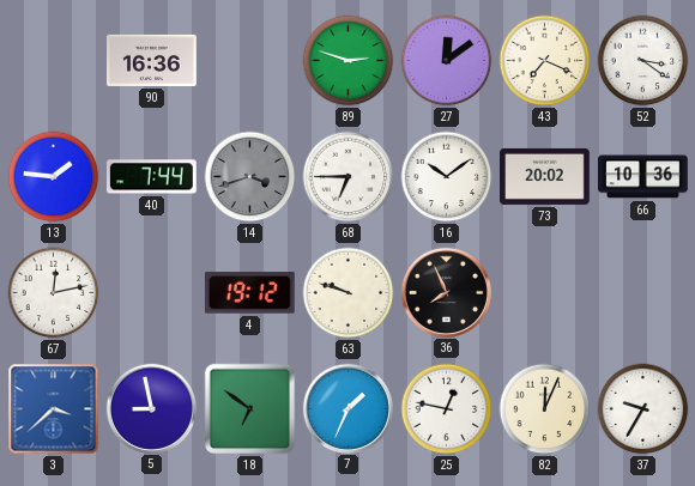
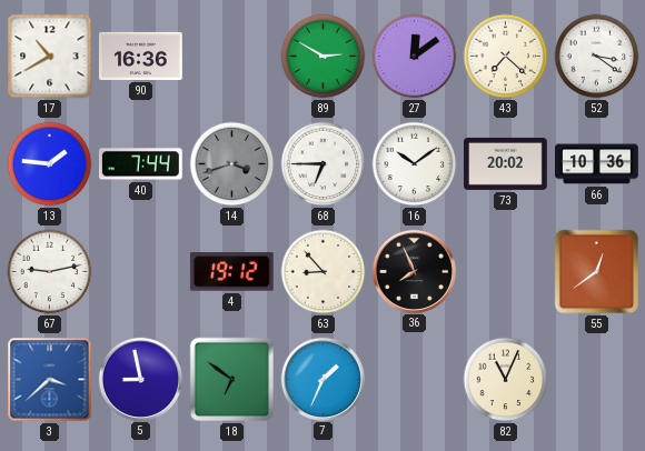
17: none -> 10:40
89: 2:48 -> 2:50
43: 7:19 -> 7:22
67: 12:13 -> 9:13
63: 9:48 -> 8:53
55: none -> 12:39
25: 12:47 -> none
82: 12:04 -> 11:04
37: 9:35 -> none
